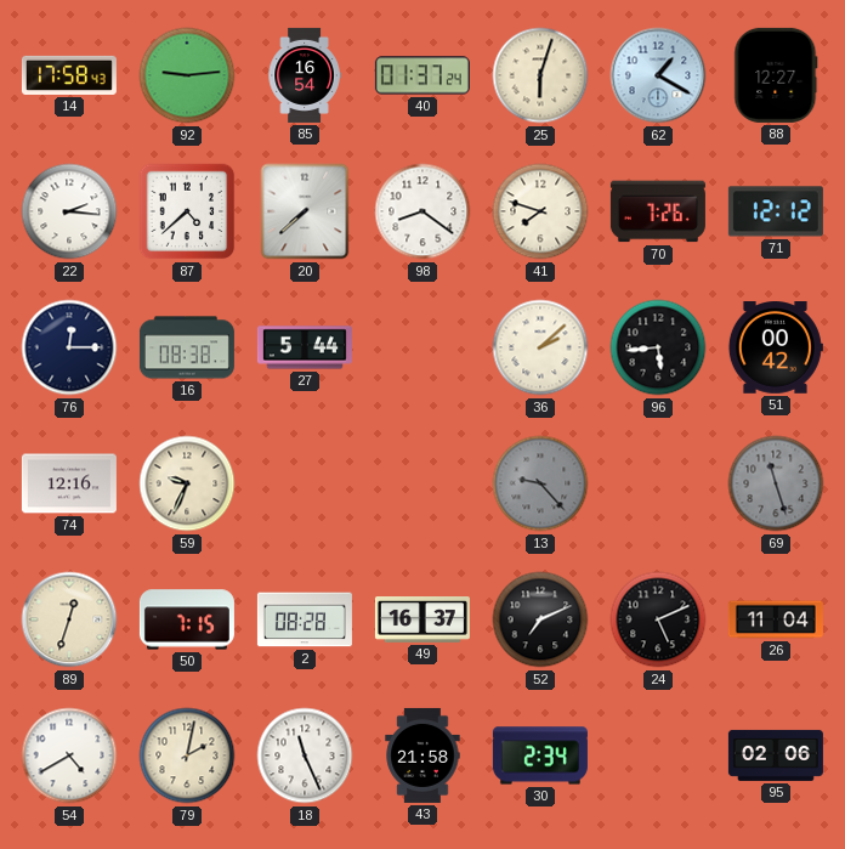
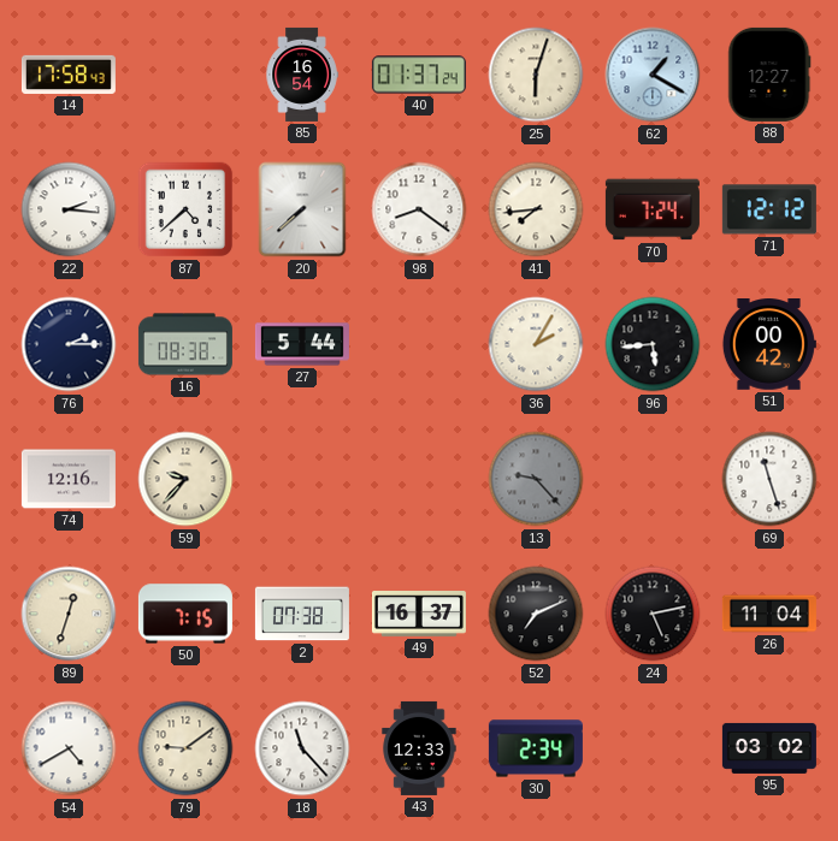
92: 9:14 -> none
41: 7:48 -> 7:44
70: 7:26 -> 7:24
76: 12:15 -> 2:15
36: 2:08 -> 2:05
59: 9:34 -> 9:37
69 dial: grey -> white
2: 08:28 -> 07:38
24: 5:11 -> 5:13
79: 2:02 -> 9:09
18: 11:26 -> 11:23
43: 21:58 -> 12:33
95: 02:06 -> 03:02
